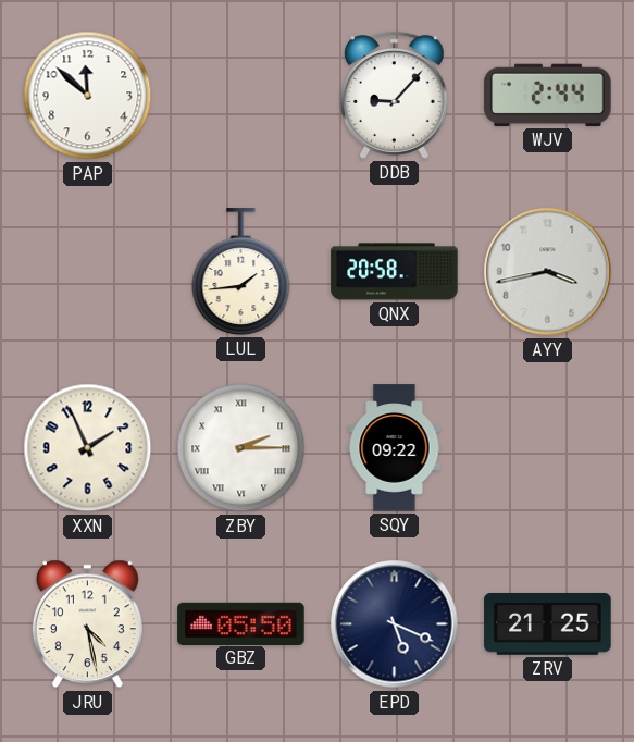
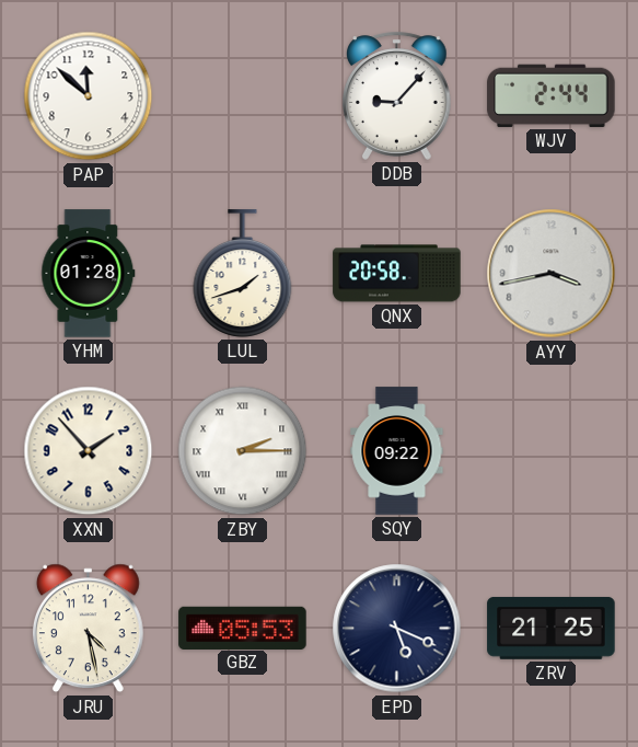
YHM: none -> 01:28
LUL: 1:44 -> 1:42
XXN: 1:56 -> 1:53
GBZ: 05:50 -> 05:53
